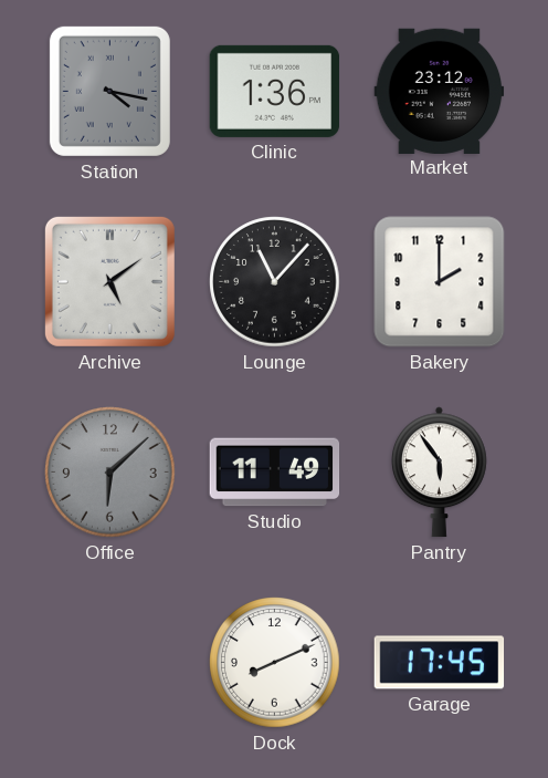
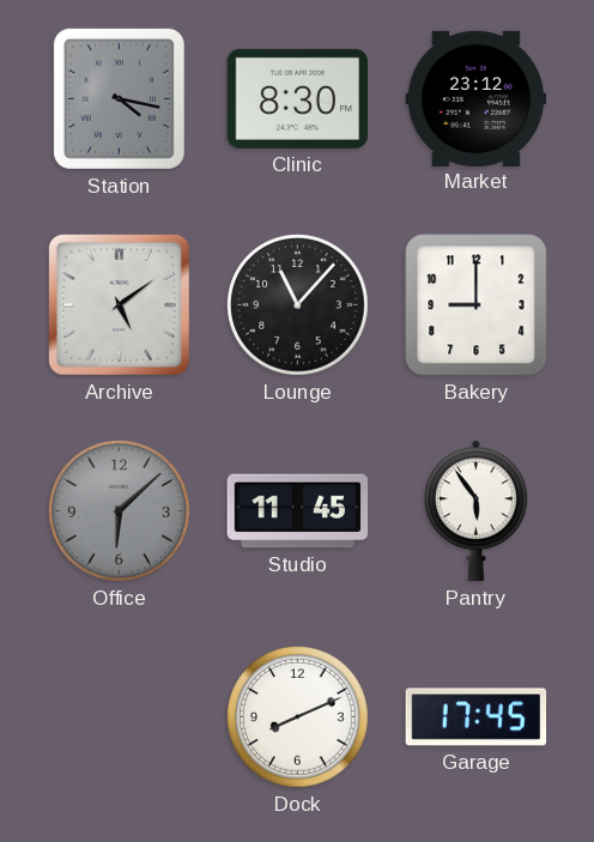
Clinic: 1:36 -> 8:30
Bakery: 2:00 -> 9:00
Studio: 11:49 -> 11:45
